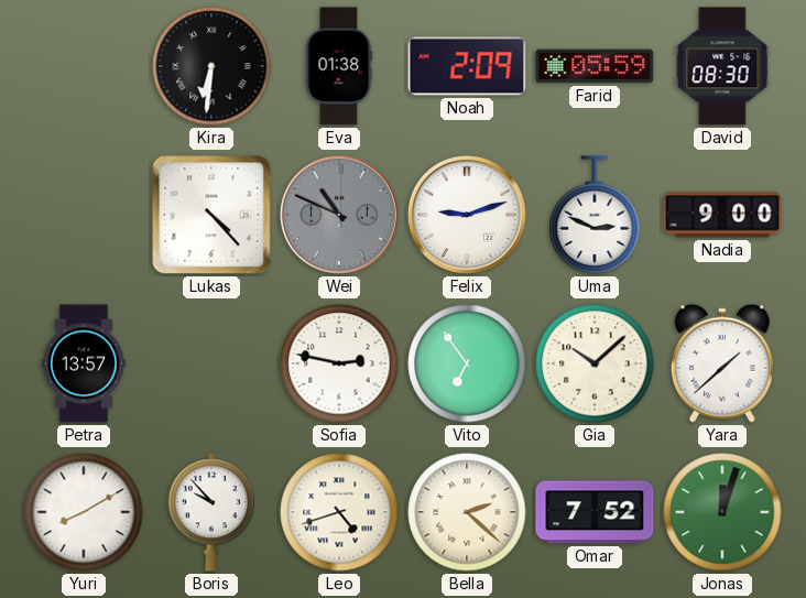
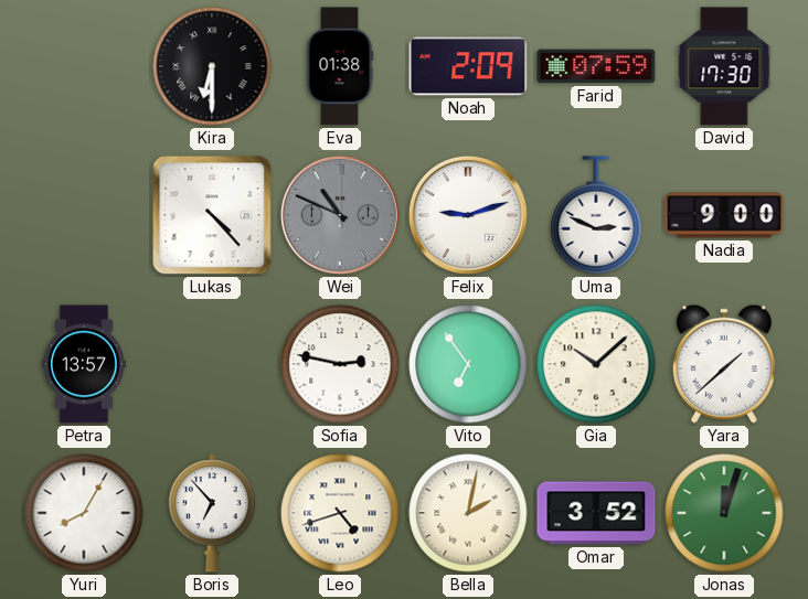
Kira: 6:31 -> 6:30
Farid: 05:59 -> 07:59
David: 08:30 -> 17:30
Yuri: 8:10 -> 8:05
Boris: 9:53 -> 6:53
Bella: 2:22 -> 2:02
Omar: 7:52 -> 3:52
